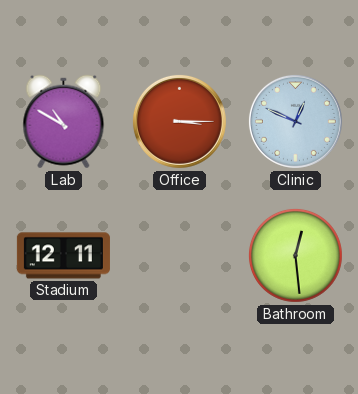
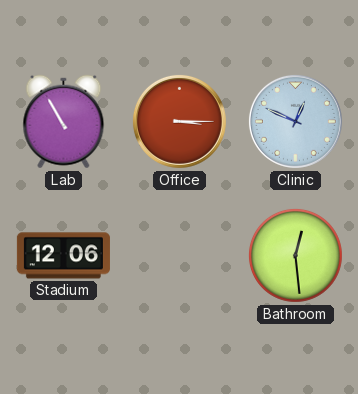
Lab: 10:50 -> 10:55
Stadium: 12:11 -> 12:06
